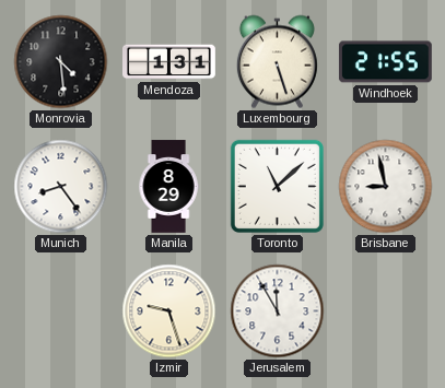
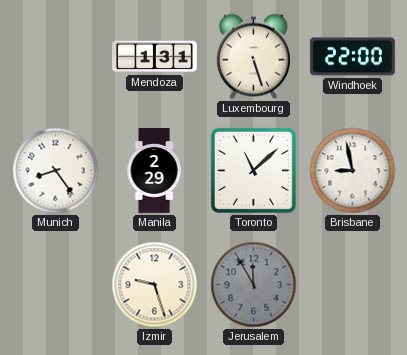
Monrovia: 4:29 -> none
Windhoek: 21:55 -> 22:00
Manila: 8:29 -> 2:29
Jerusalem dial: white -> grey
